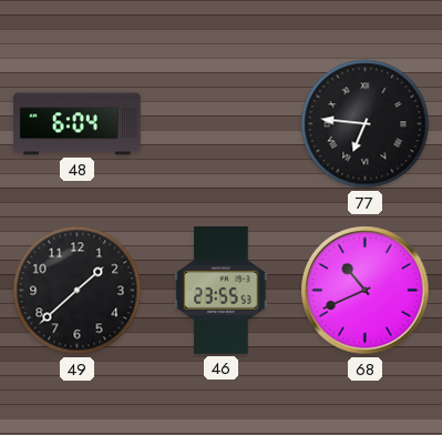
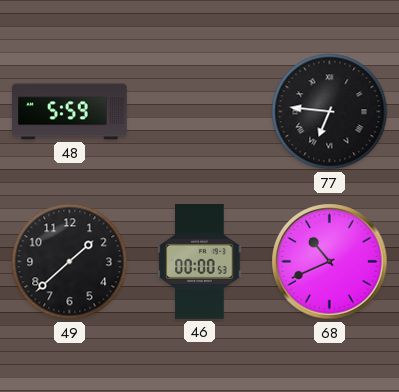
48: 6:04 -> 5:59
46: 23:55 -> 00:00
